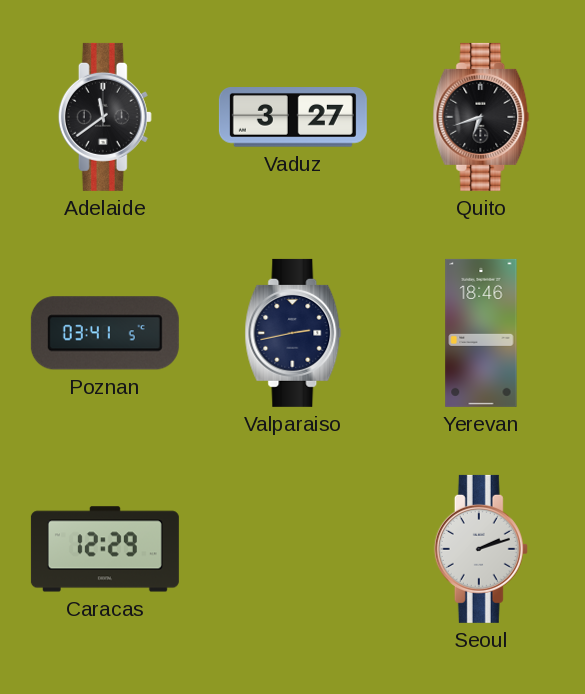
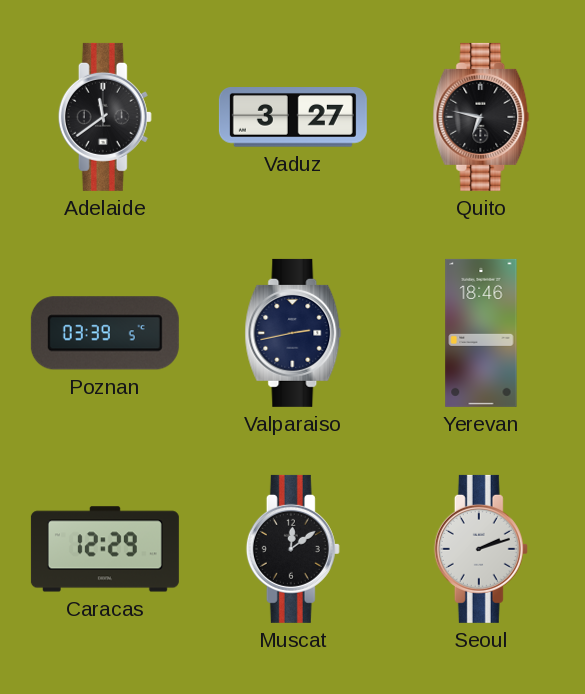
Quito: 6:42 -> 6:47
Poznan: 03:41 -> 03:39
Muscat: none -> 12:09
